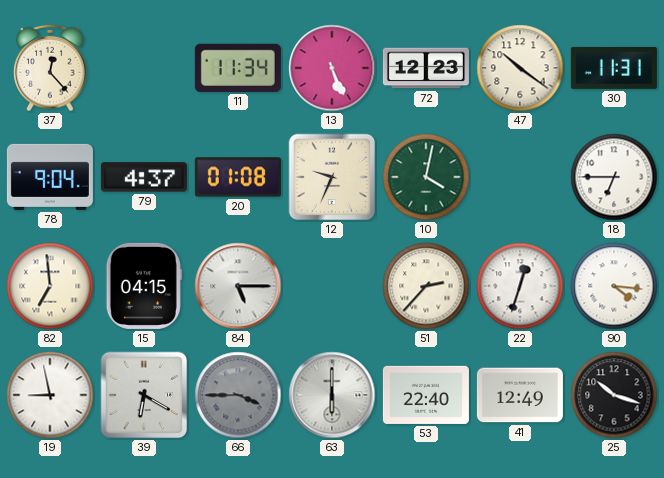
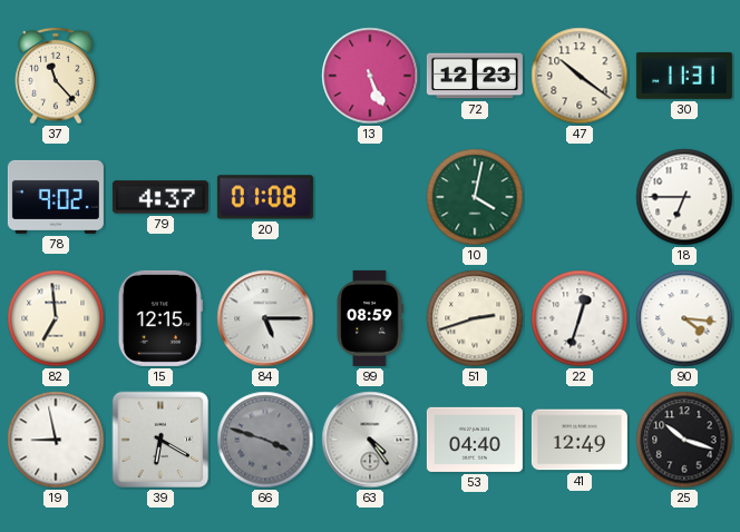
37: 12:23 -> 11:23
11: 11:34 -> none
78: 9:04 -> 9:02
12: 9:34 -> none
15: 04:15 -> 12:15
99: none -> 08:59
51: 2:37 -> 2:42
66: 3:45 -> 3:48
63: 6:00 -> 4:24
53: 22:40 -> 04:40
